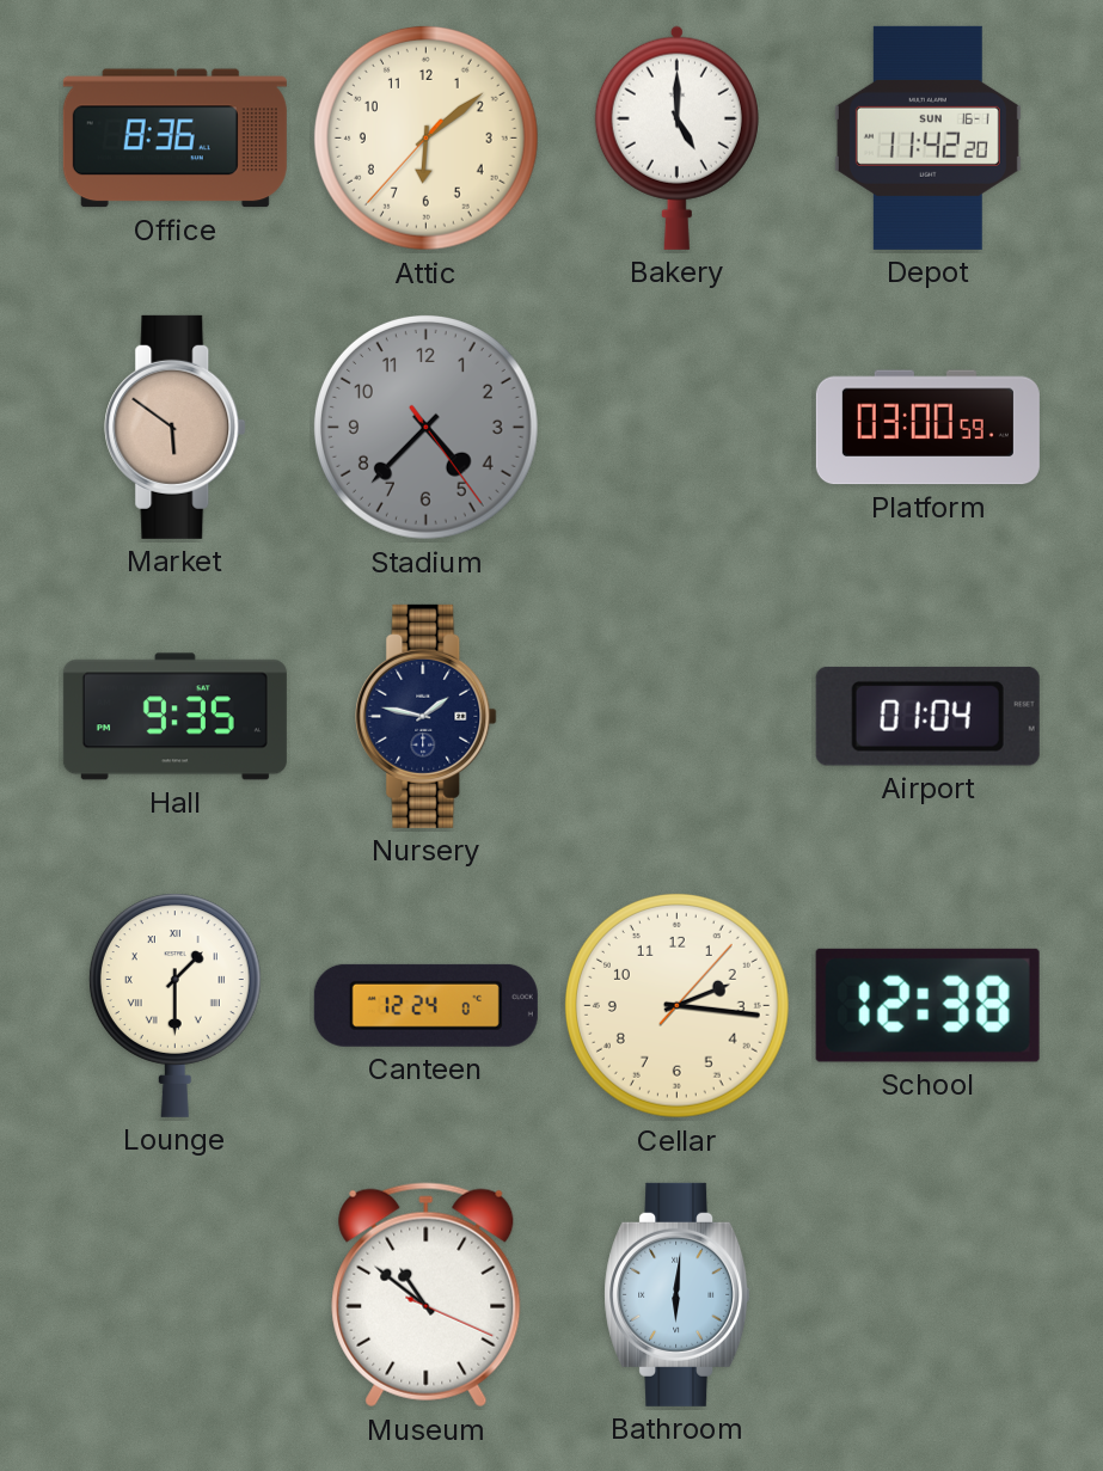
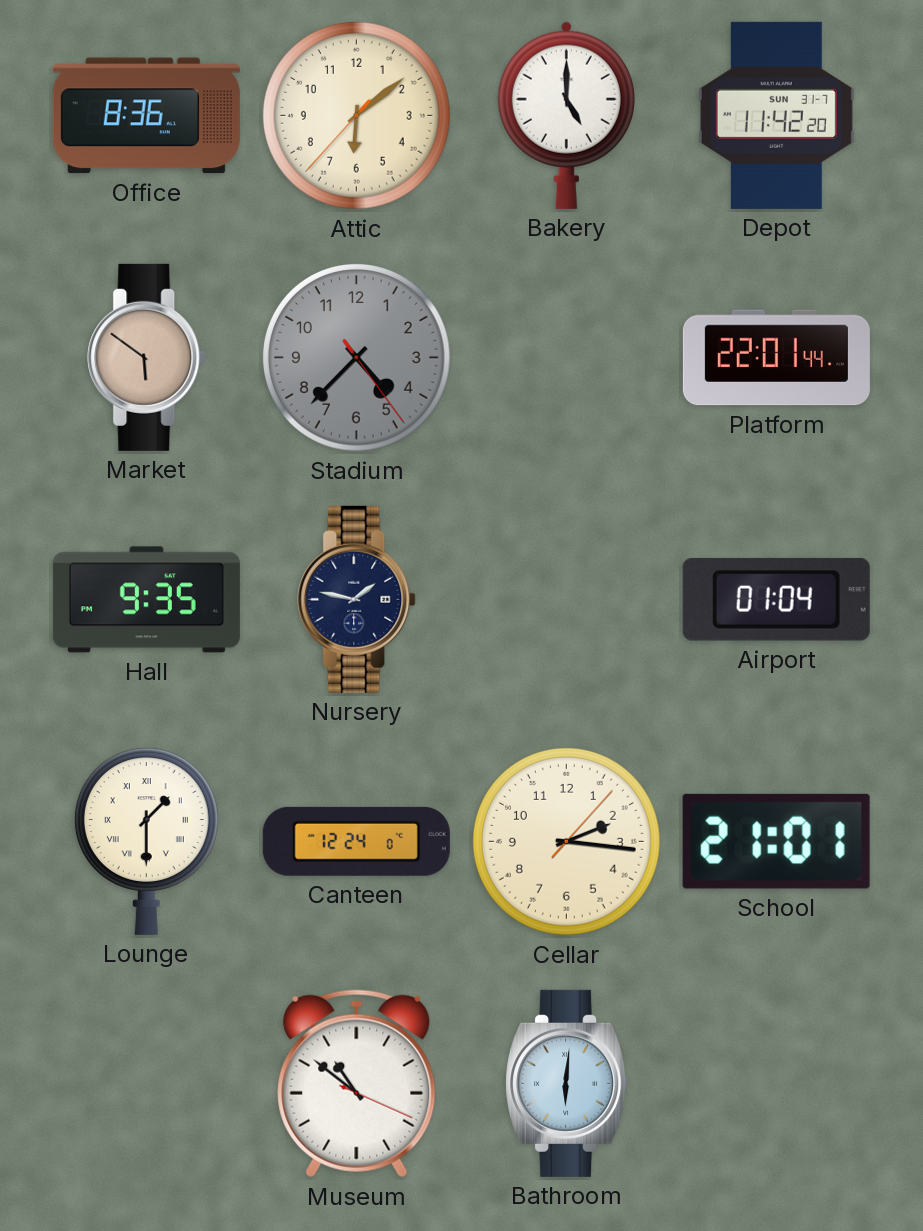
Depot date: SUN 16-1 -> SUN 31-7
Platform: 03:00 -> 22:01
School: 12:38 -> 21:01
